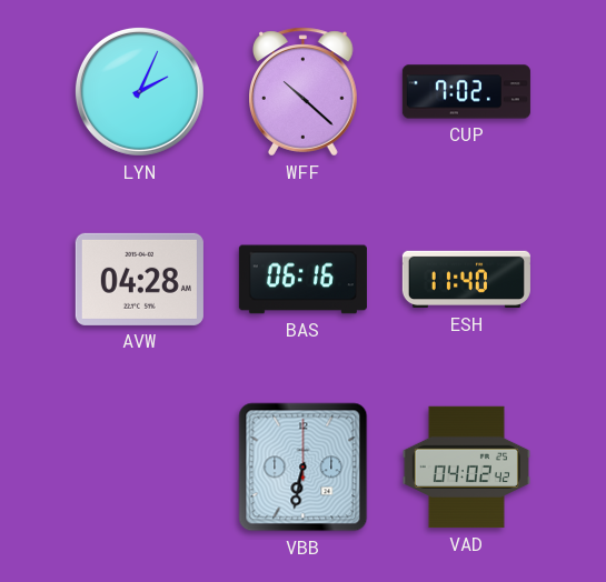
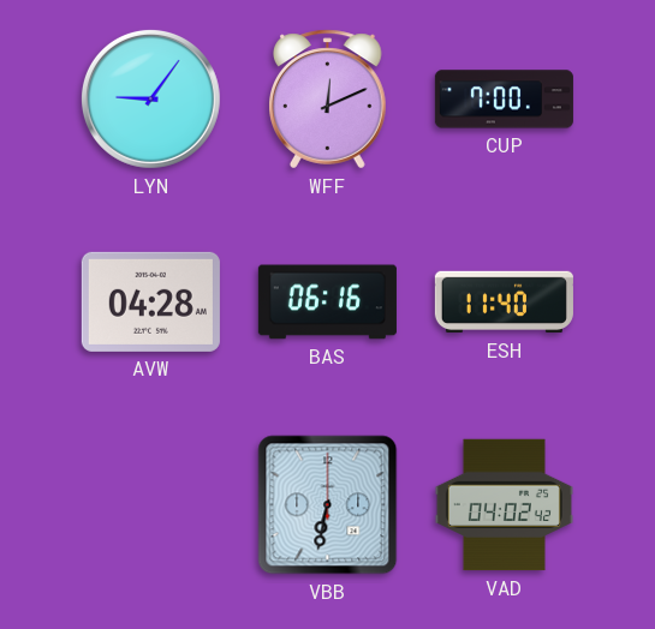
LYN: 2:04 -> 9:06
WFF: 10:22 -> 12:11
CUP: 7:02 -> 7:00
